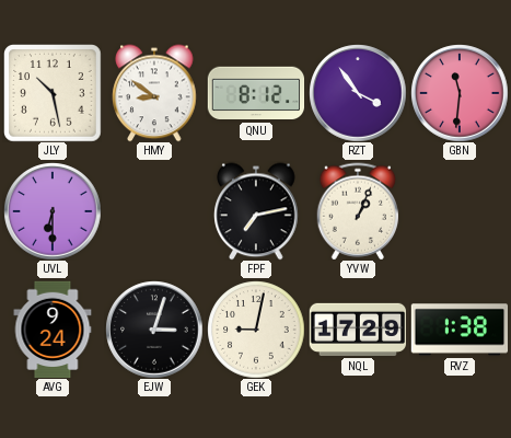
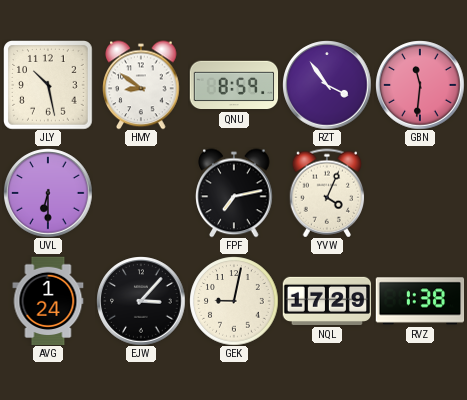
QNU: 8:12 -> 8:59
YVW: 1:04 -> 4:04
AVG: 9:24 -> 1:24
EJW: 3:03 -> 3:07
